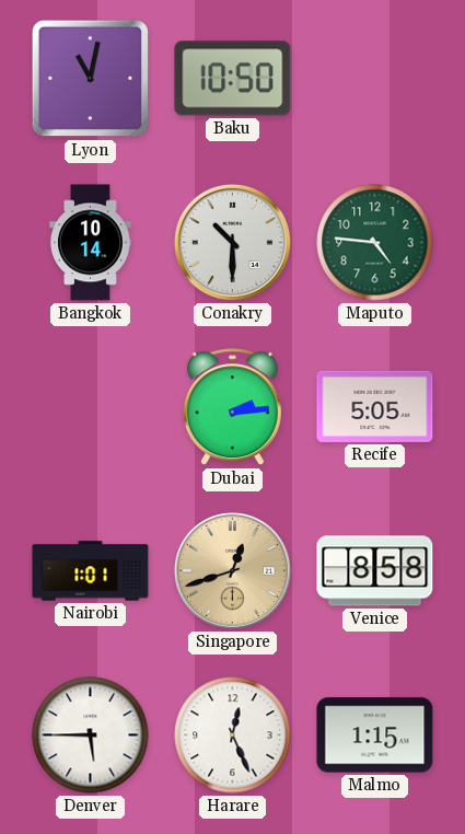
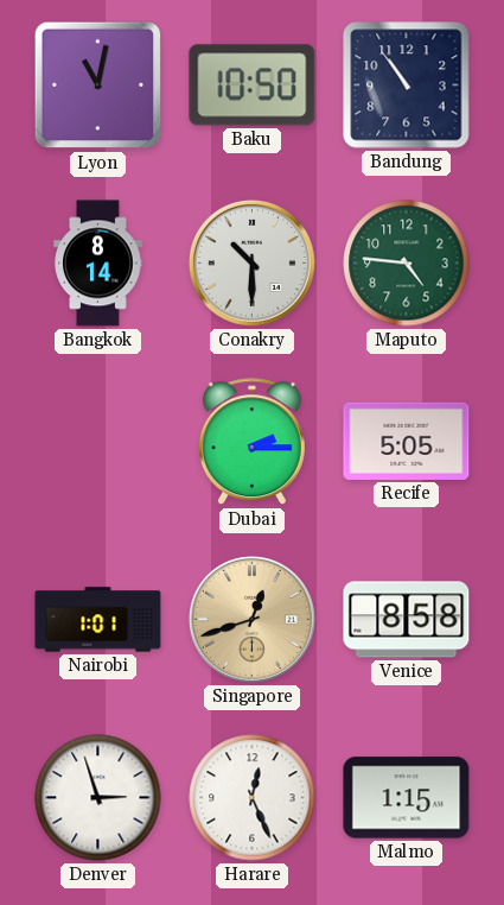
Bandung: none -> 10:54
Bangkok: 10:14 -> 8:14
Dubai: 2:14 -> 2:15
Denver: 5:45 -> 2:57
